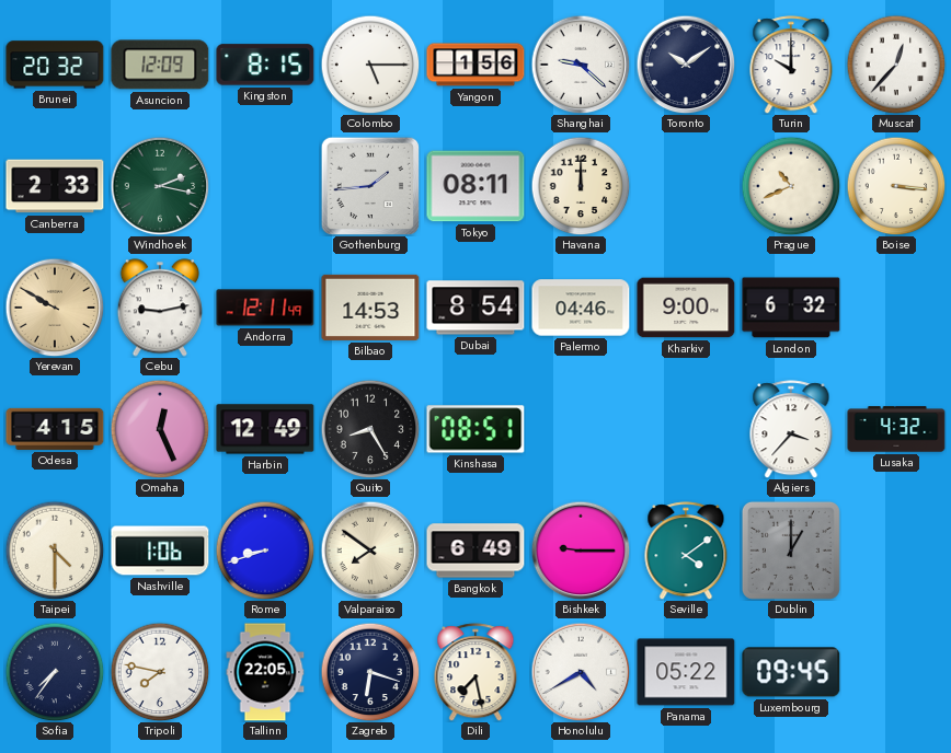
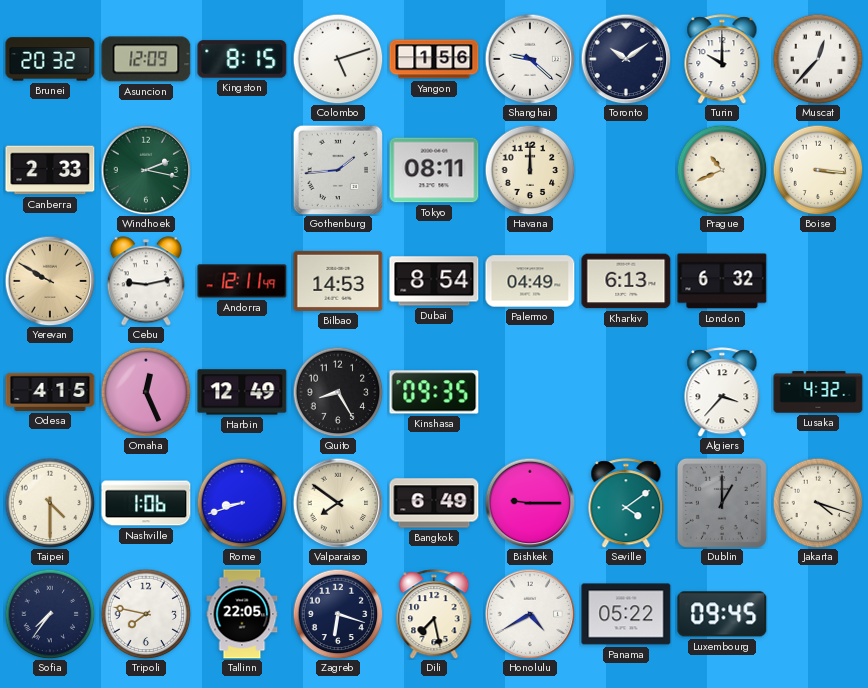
Colombo: 5:15 -> 5:12
Palermo: 04:46 -> 04:49
Kharkiv: 9:00 -> 6:13
Kinshasa: 08:51 -> 09:35
Jakarta: none -> 4:18
